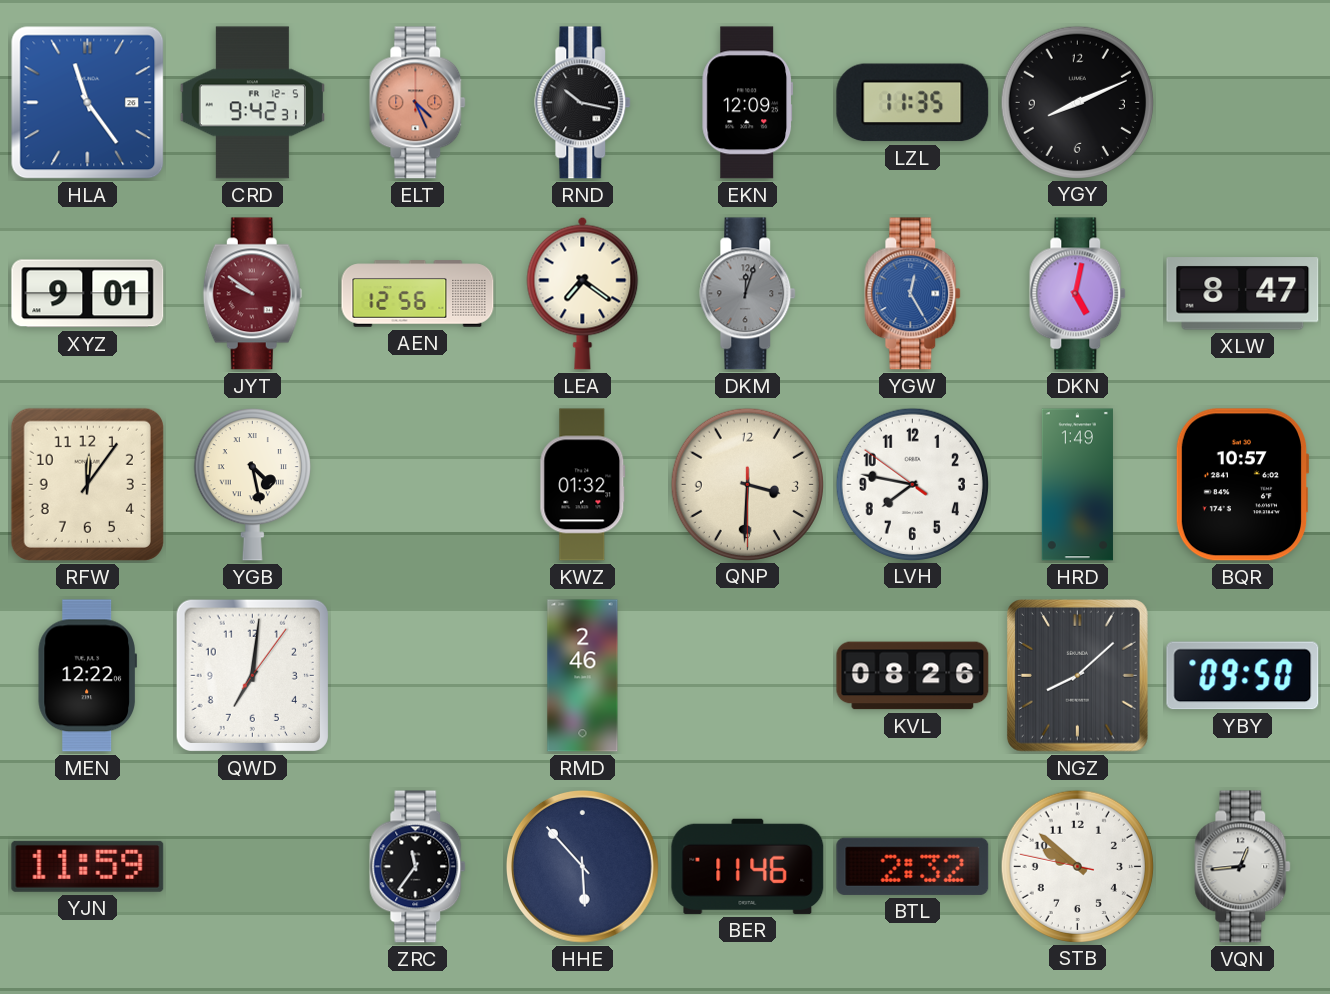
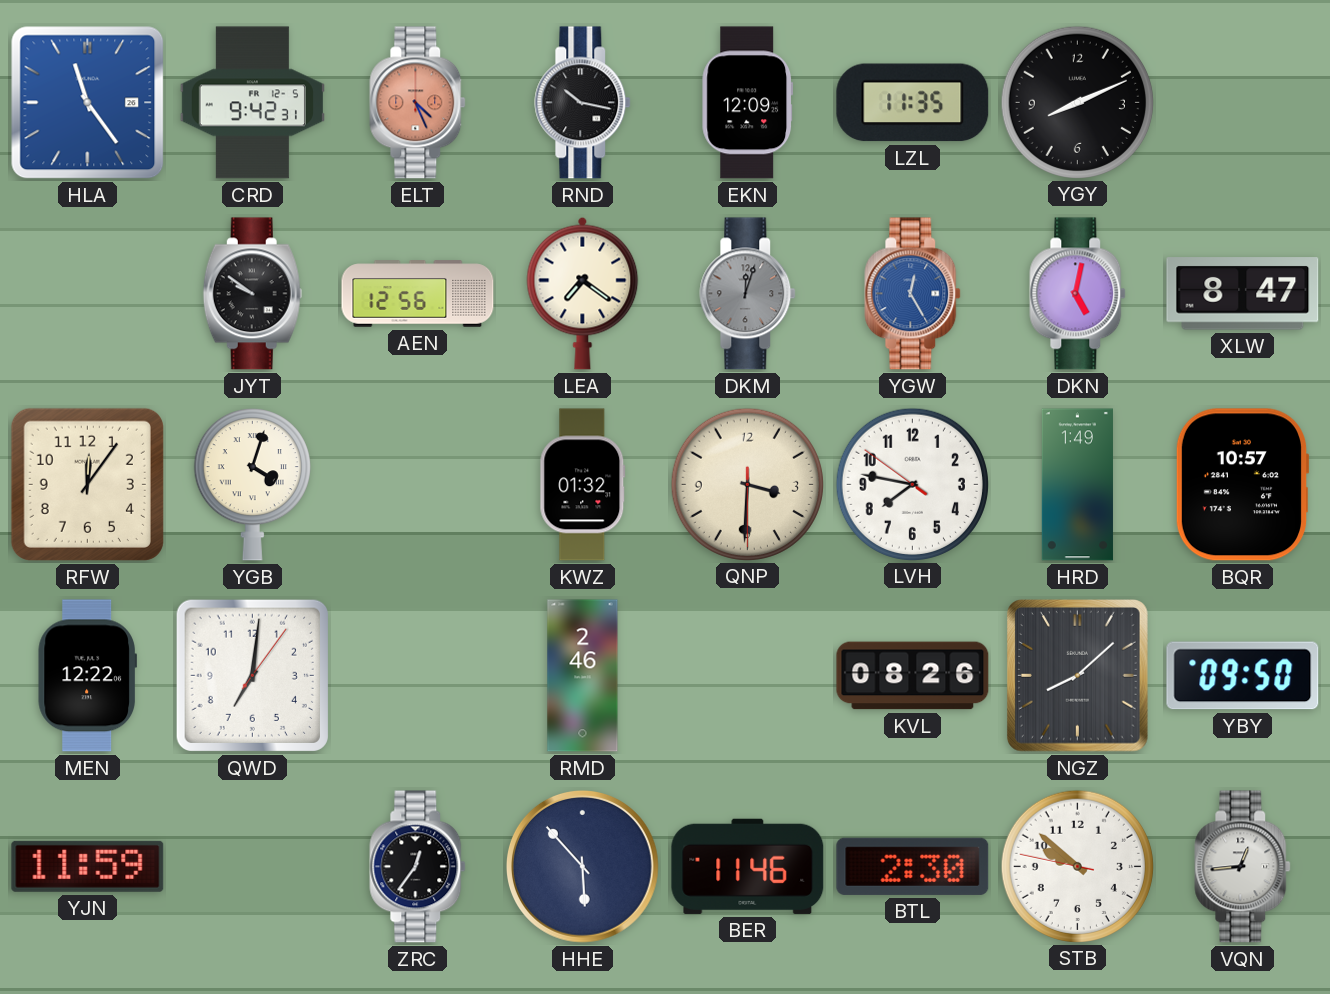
XYZ: 9:01 -> none
JYT dial: burgundy -> black
YGB: 4:28 -> 4:03
ZRC: 11:36 -> 12:36
BTL: 2:32 -> 2:30
